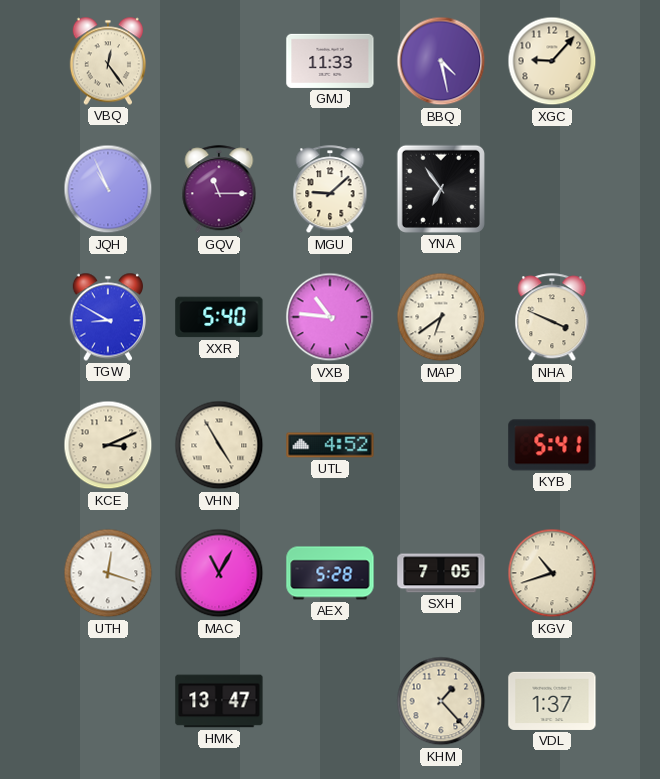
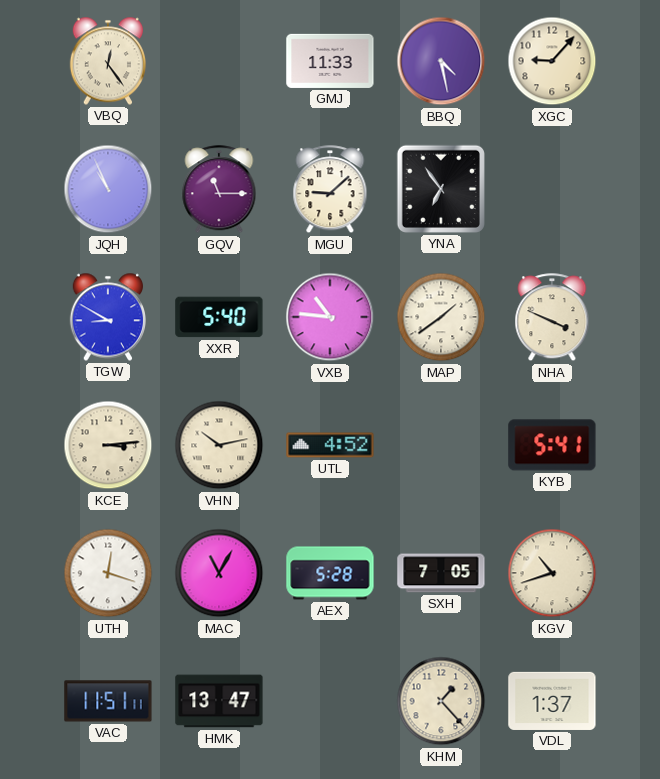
MAP: 6:39 -> 1:39
KCE: 3:11 -> 3:14
VHN: 4:55 -> 10:13
VAC: none -> 11:51
